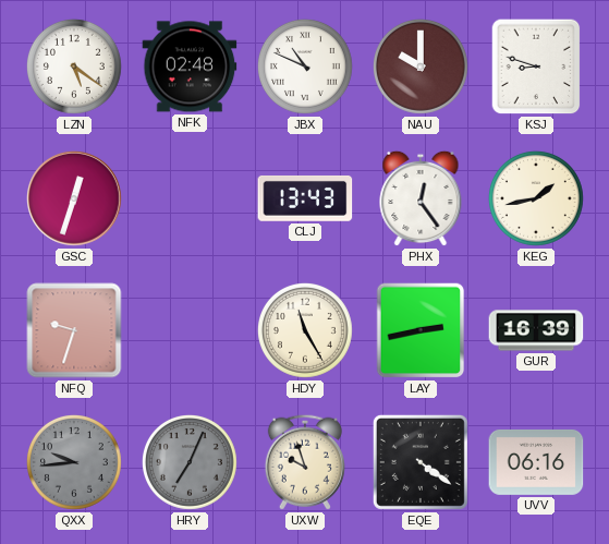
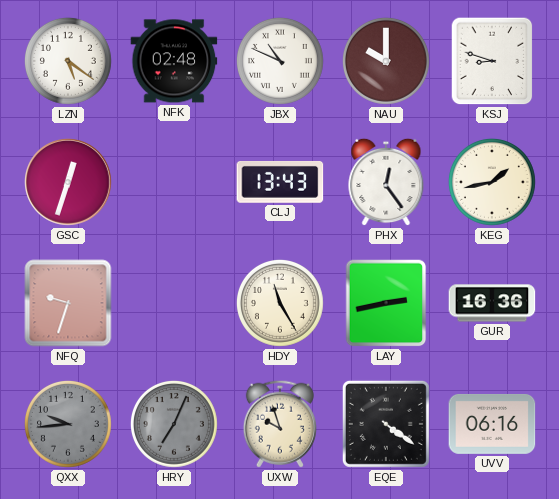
GUR: 16:39 -> 16:36
